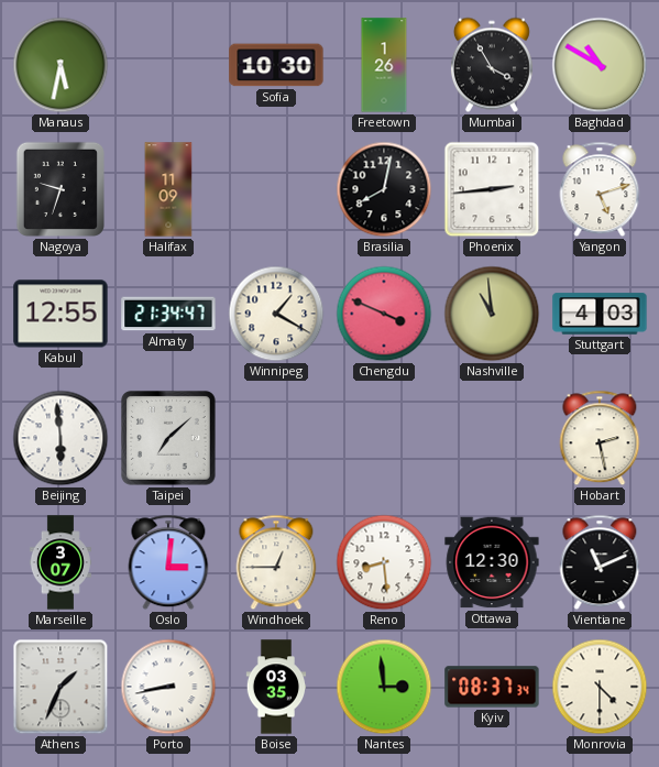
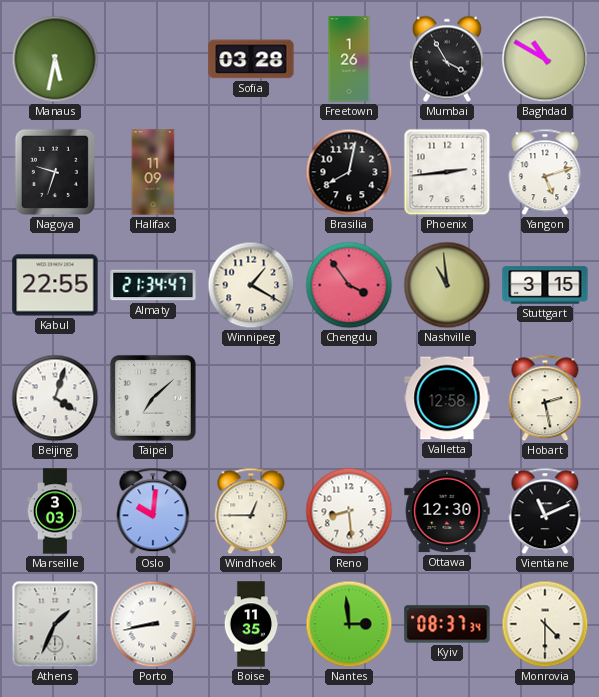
Sofia: 10:30 -> 03:28
Kabul: 12:55 -> 22:55
Chengdu: 3:49 -> 3:54
Stuttgart: 4:03 -> 3:15
Beijing: 5:59 -> 4:03
Valletta: none -> 12:58
Marseille: 3:07 -> 3:03
Oslo: 3:01 -> 10:01
Boise: 03:35 -> 11:35
